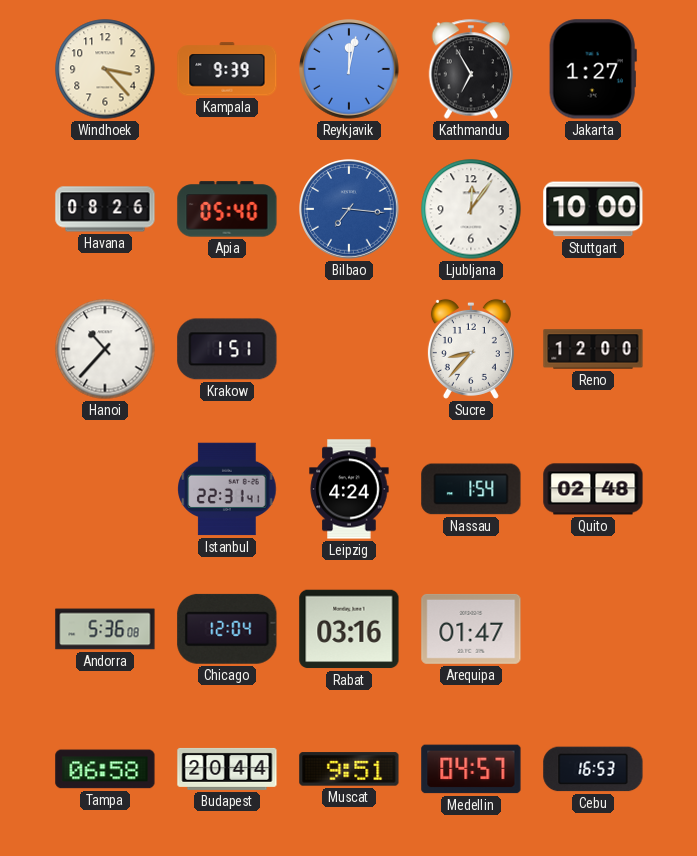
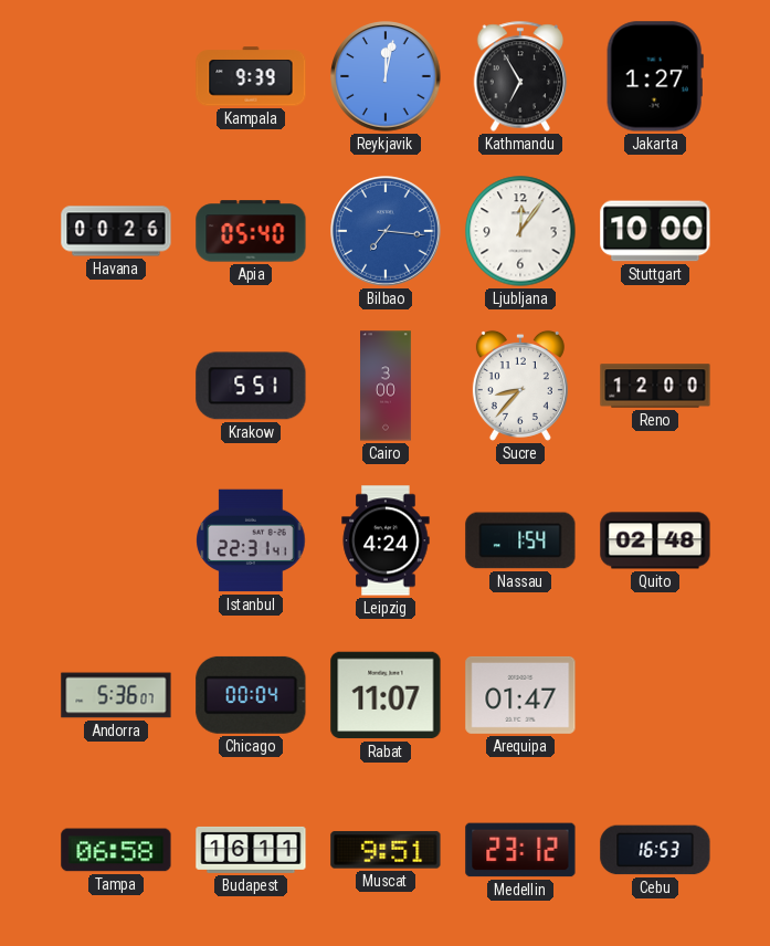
Windhoek: 3:23 -> none
Havana: 08:26 -> 00:26
Hanoi: 10:37 -> none
Krakow: 1:51 -> 5:51
Cairo: none -> 3:00
Andorra: 5:36:08 -> 5:36:07
Chicago: 12:04 -> 00:04
Rabat: 03:16 -> 11:07
Budapest: 20:44 -> 16:11
Medellin: 04:57 -> 23:12
